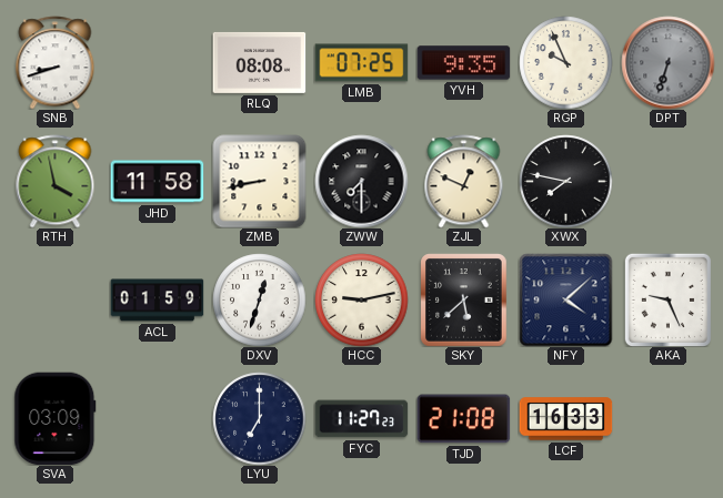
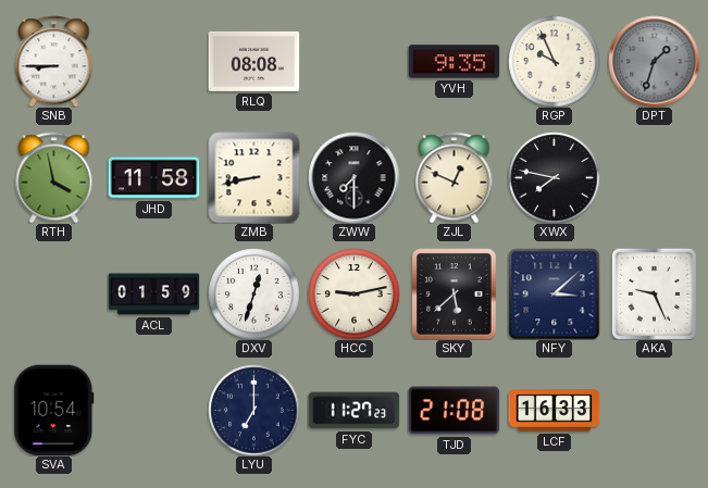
SNB: 8:42 -> 8:45
LMB: 07:25 -> none
DPT: 6:33 -> 1:33
NFY: 4:08 -> 3:08
SVA: 03:09 -> 10:54
